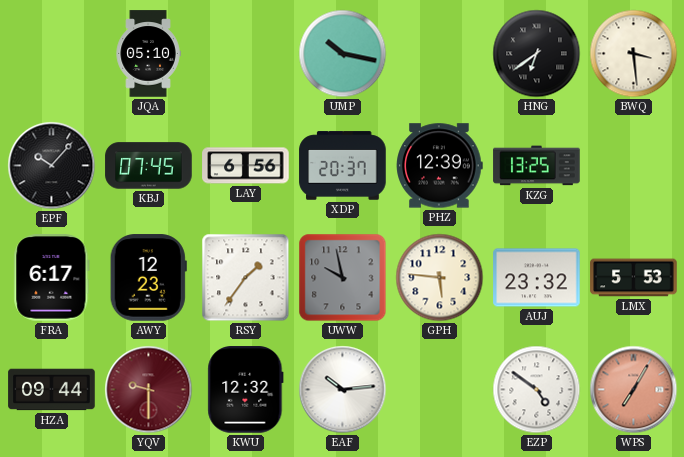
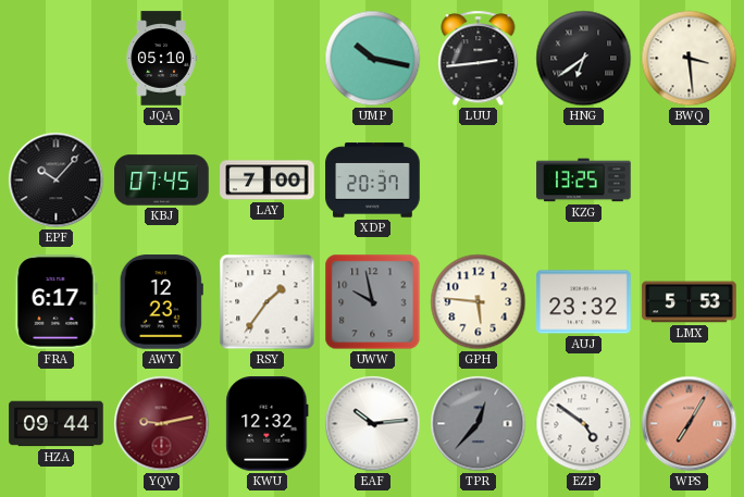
LUU: none -> 2:44
LAY: 6:56 -> 7:00
PHZ: 12:39 -> none
YQV: 9:30 -> 9:13
TPR: none -> 12:37
